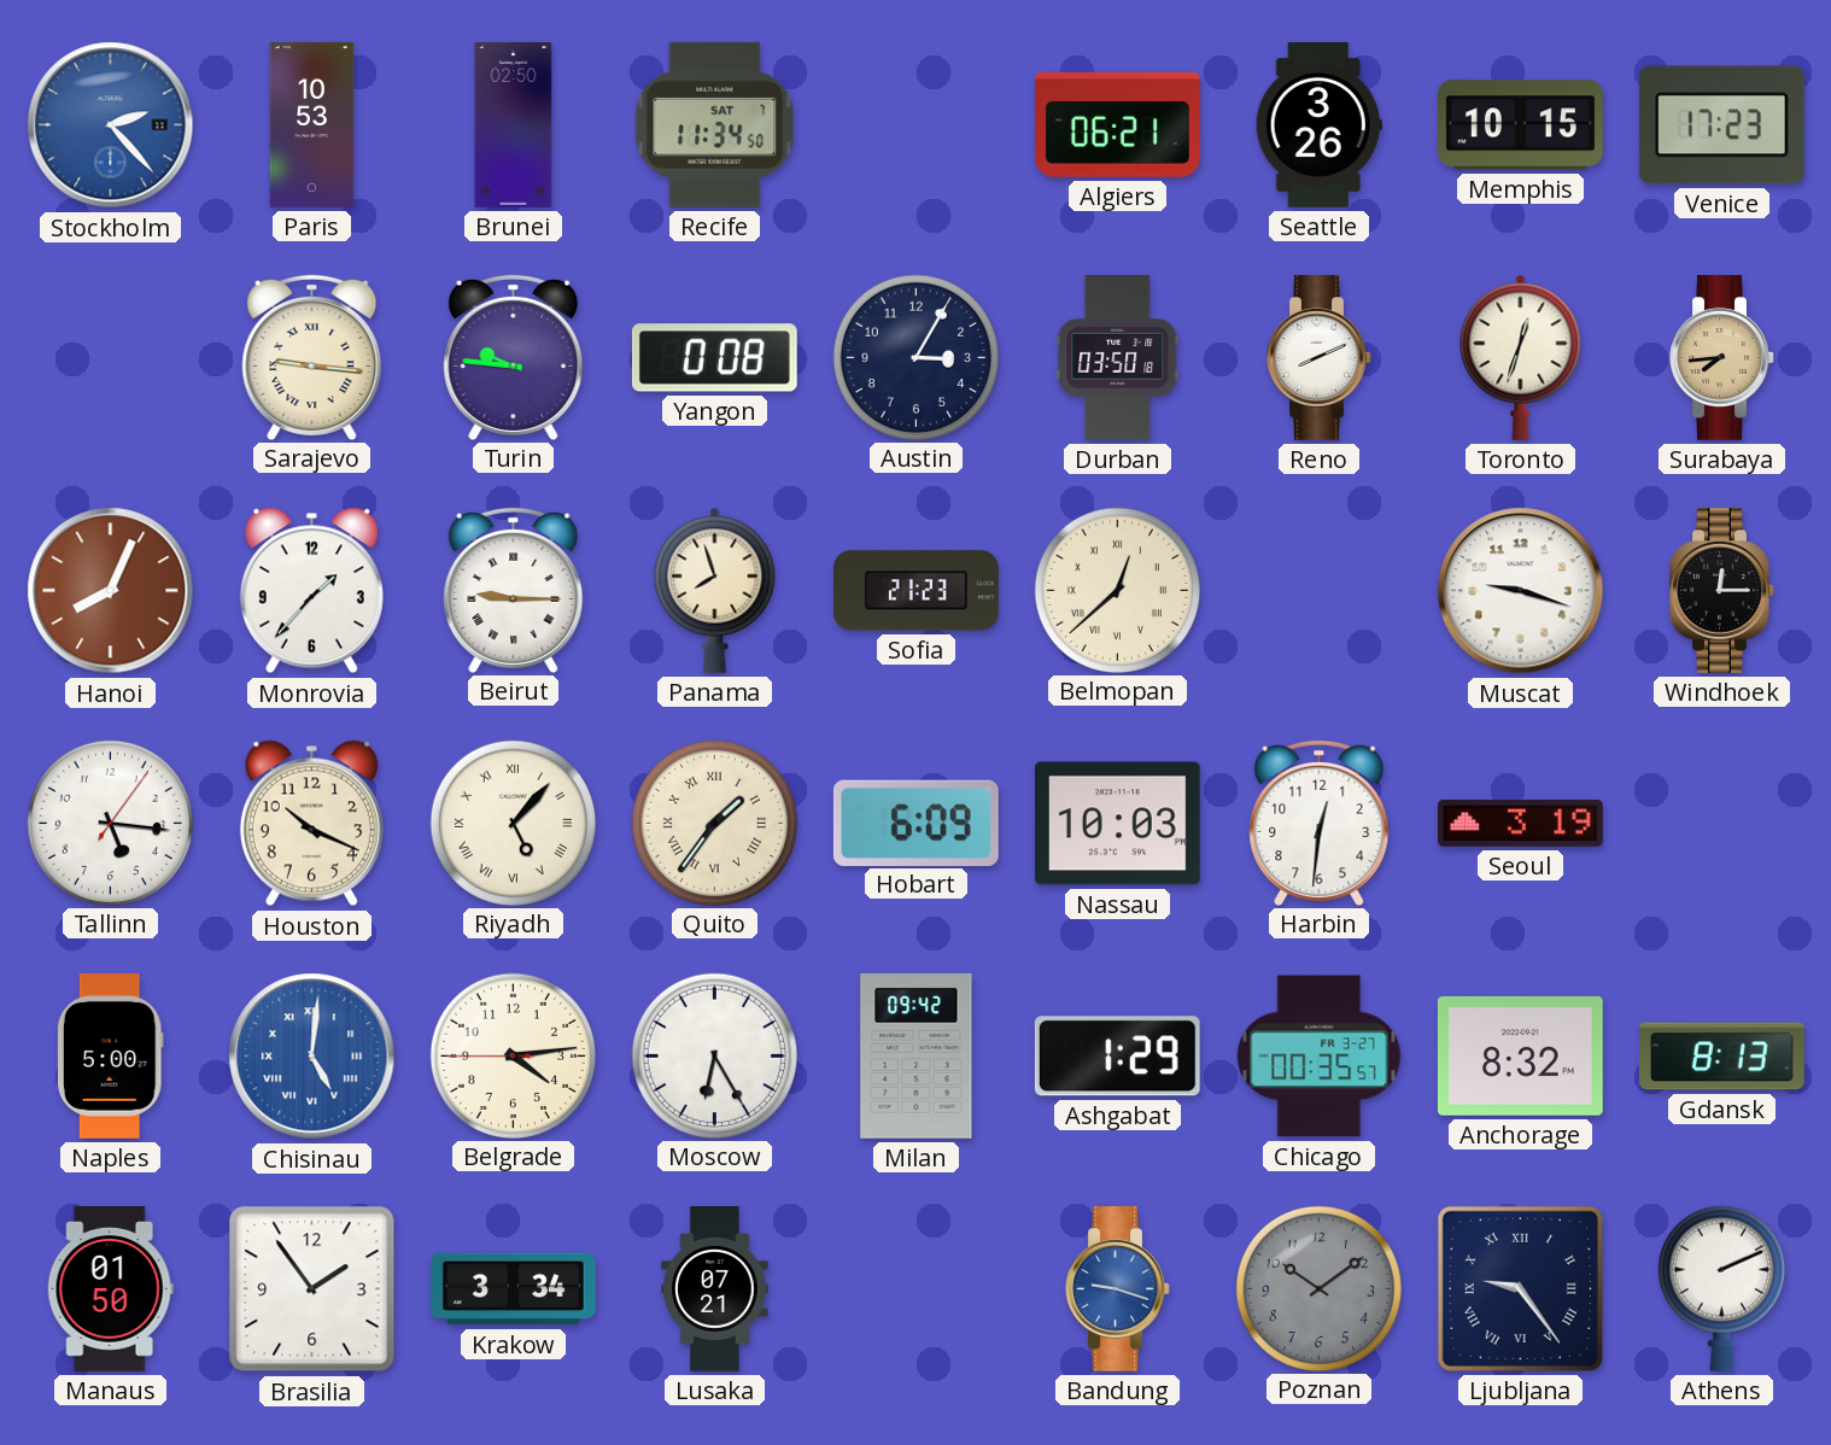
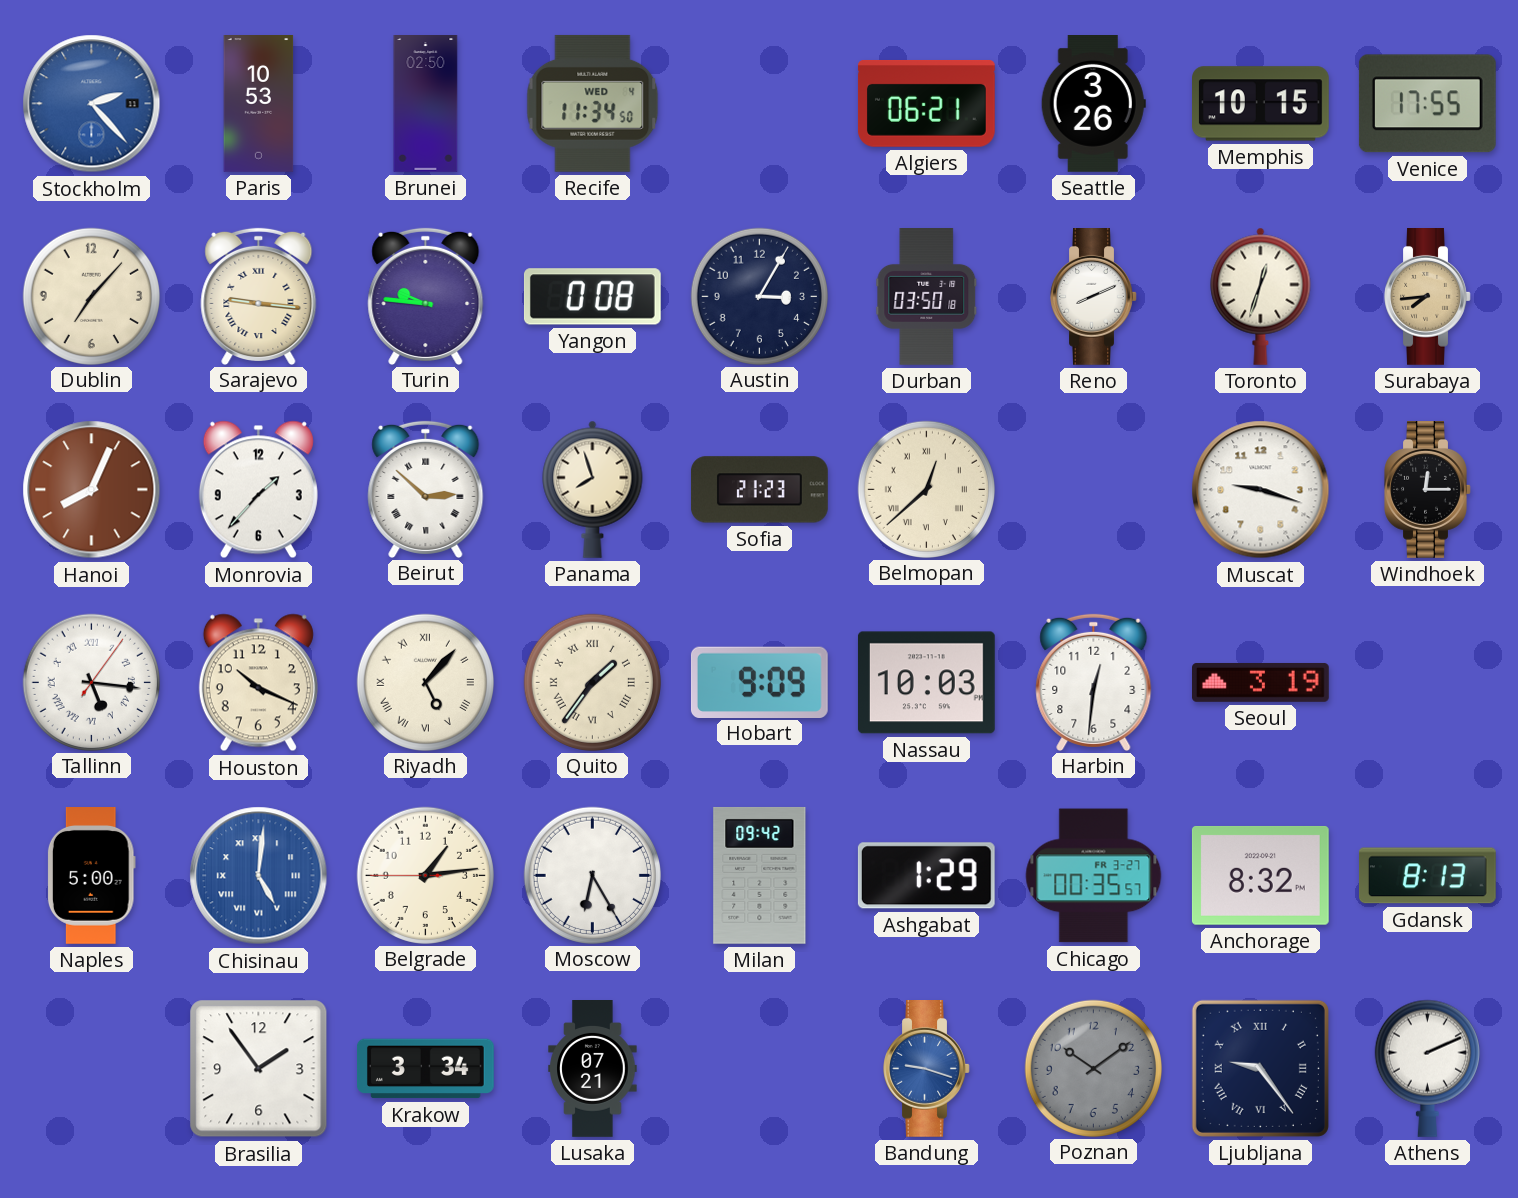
Recife date: SAT 7 -> WED 4
Venice: 17:23 -> 17:55
Dublin: none -> 7:07
Beirut: 9:15 -> 2:52
Tallinn numerals: Arabic -> Roman
Hobart: 6:09 -> 9:09
Belgrade: 4:13 -> 1:13
Manaus: 01:50 -> none
